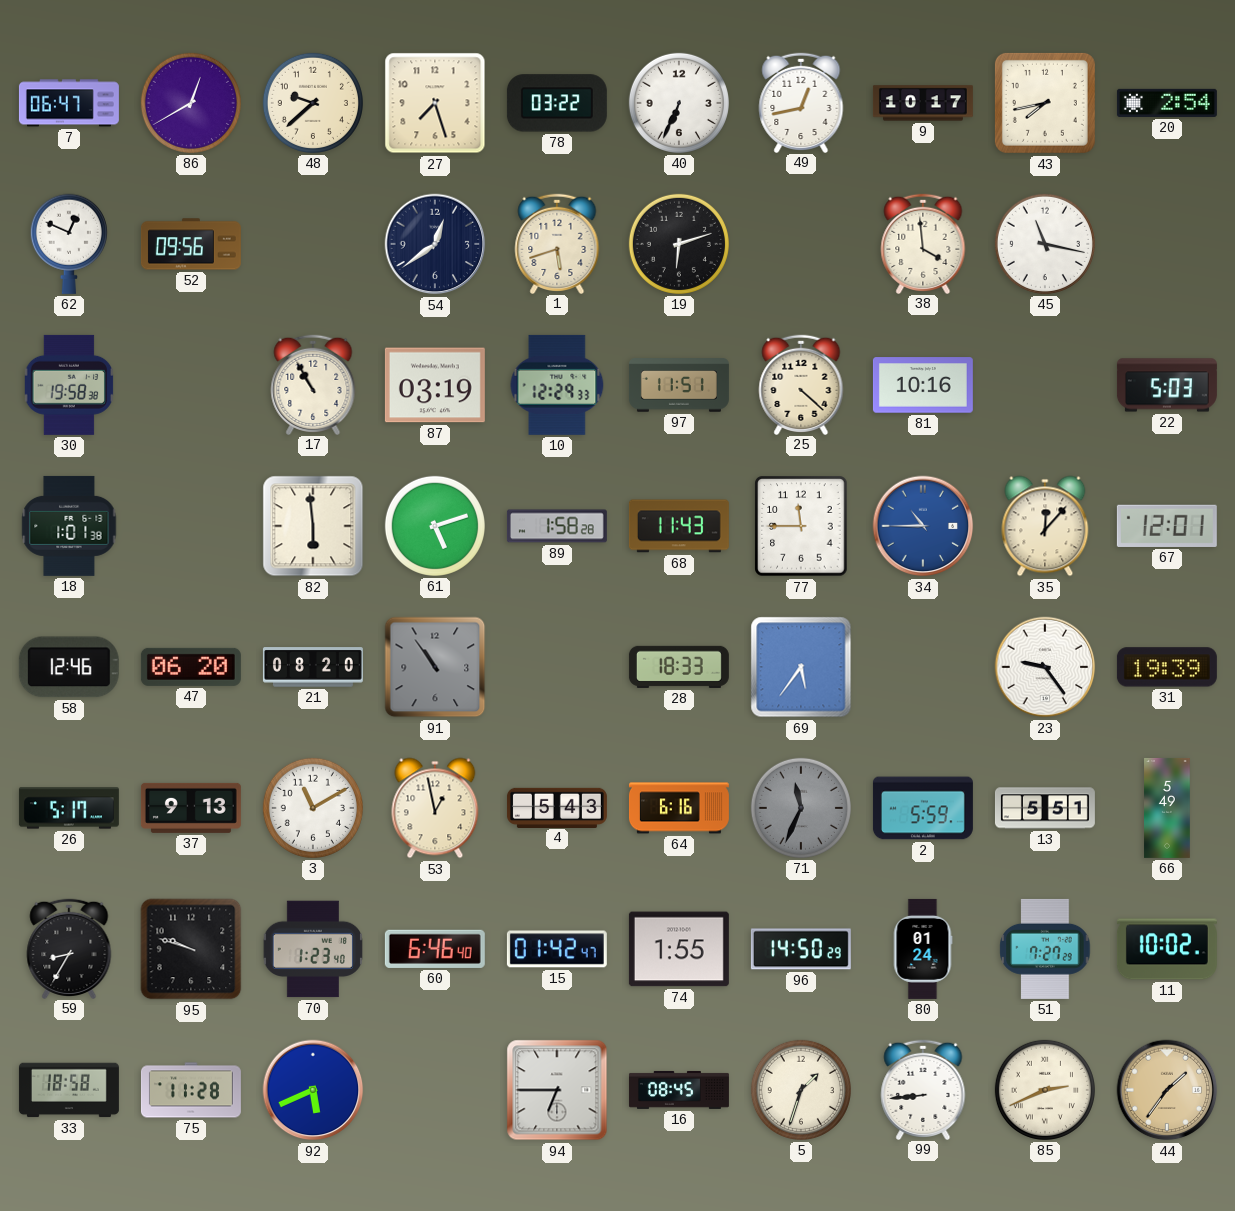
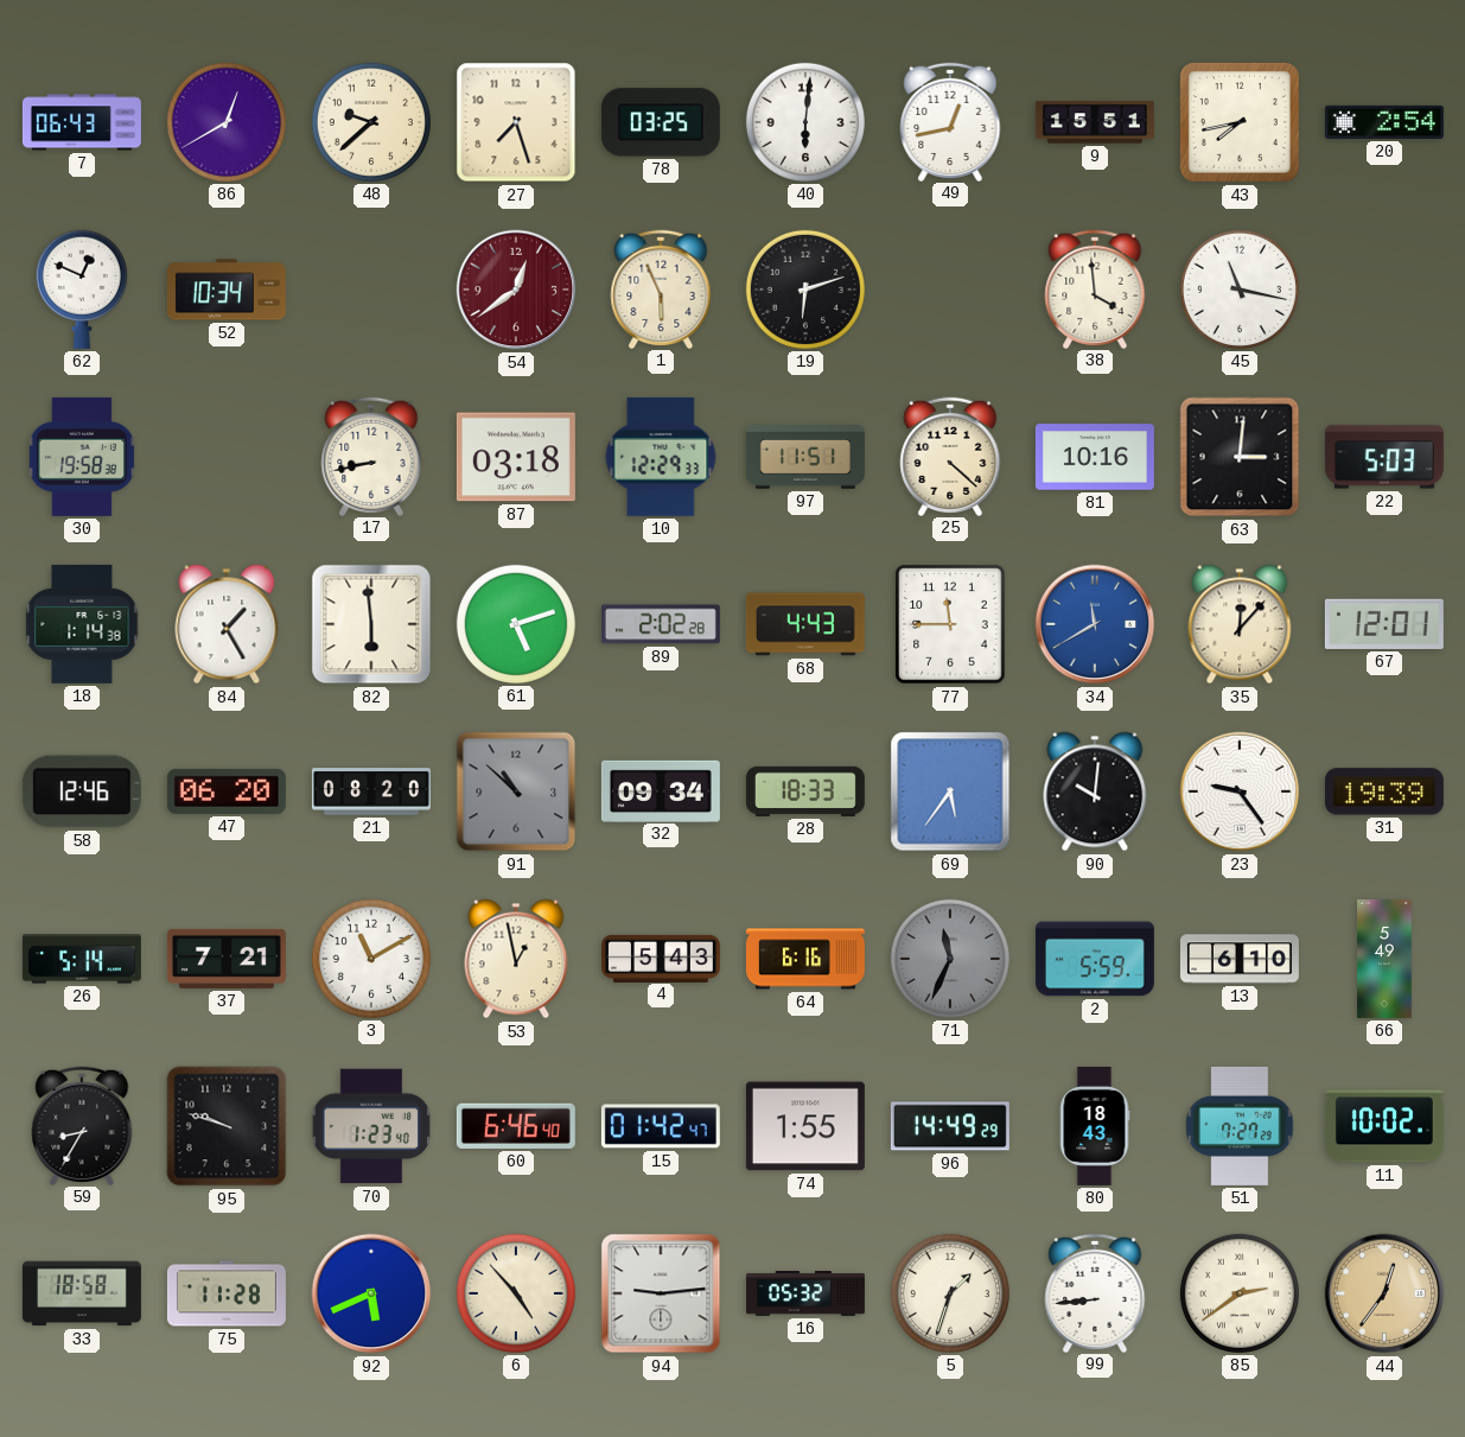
7: 06:47 -> 06:43
78: 03:22 -> 03:25
40: 6:34 -> 6:01
9: 10:17 -> 15:51
52: 09:56 -> 10:34
54 dial: navy -> burgundy
1: 5:42 -> 5:56
17: 10:55 -> 8:43
87: 03:19 -> 03:18
63: none -> 3:01
18: 1:01 -> 1:14
84: none -> 1:25
89: 1:58 -> 2:02
68: 11:43 -> 4:43
34: 10:45 -> 11:40
91: 10:54 -> 10:52
32: none -> 09:34
90: none -> 10:01
26: 5:17 -> 5:14
37: 9:13 -> 7:21
13: 5:51 -> 6:10
96: 14:50 -> 14:49
80: 01:24 -> 18:43
6: none -> 4:53
94: 6:45 -> 9:14
16: 08:45 -> 05:32
85: 2:41 -> 2:39
44: 1:36 -> 12:36
